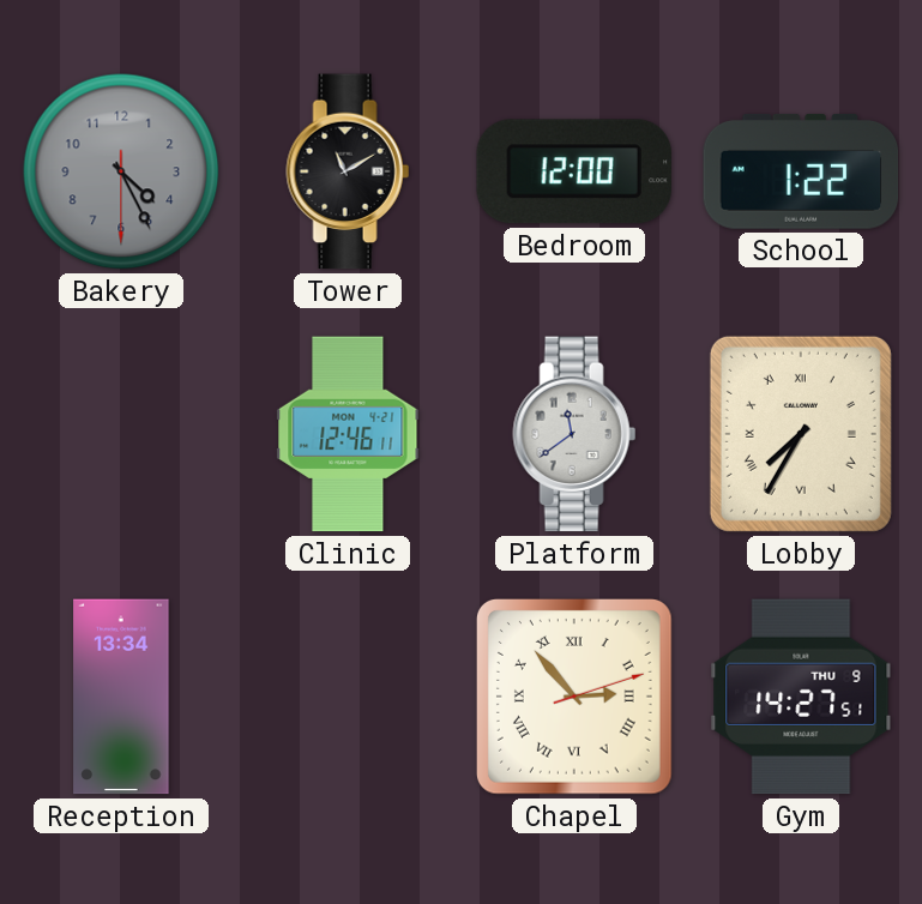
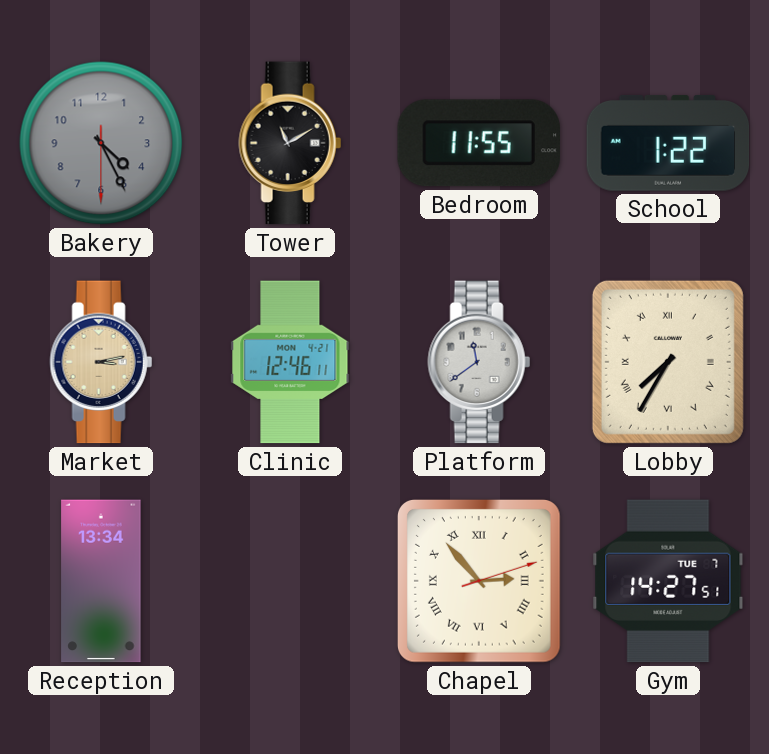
Bedroom: 12:00 -> 11:55
Market: none -> 3:13
Gym date: THU 9 -> TUE 7
